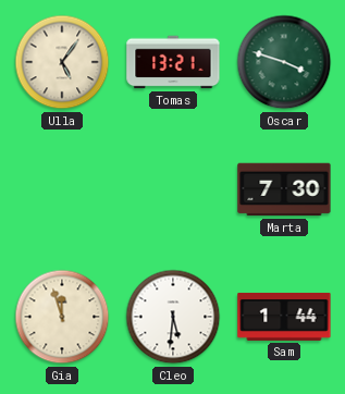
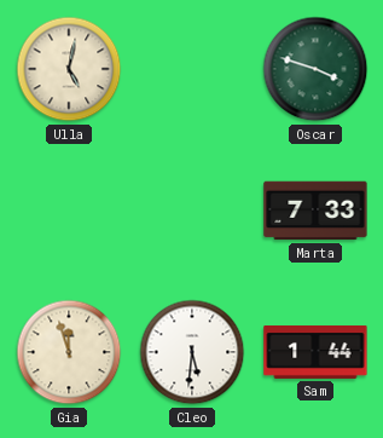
Ulla: 5:06 -> 5:02
Tomas: 13:21 -> none
Marta: 7:30 -> 7:33
